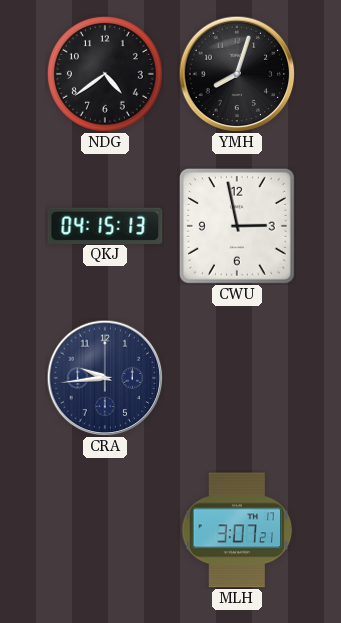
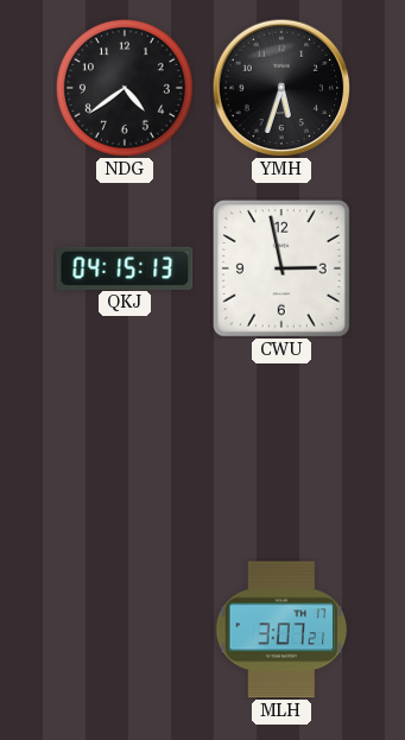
YMH: 8:03 -> 5:33
CRA: 9:44 -> none
